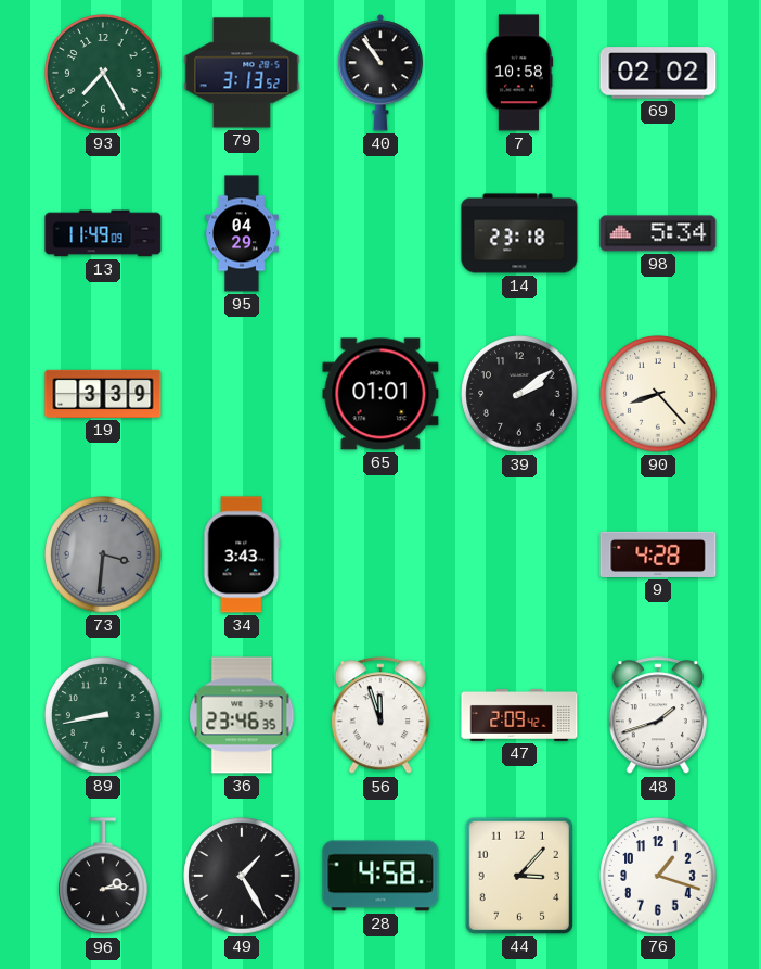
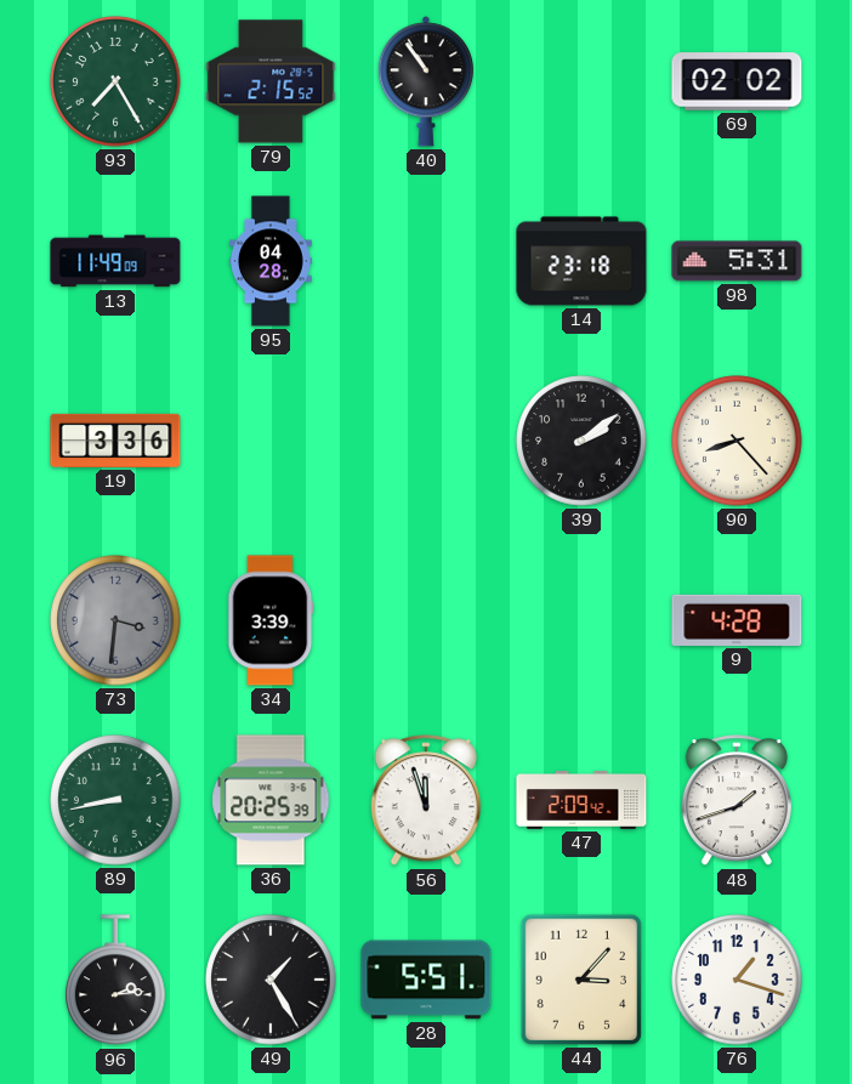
79: 3:13 -> 2:15
7: 10:58 -> none
95: 04:29 -> 04:28
98: 5:34 -> 5:31
19: 3:39 -> 3:36
65: 01:01 -> none
34: 3:43 -> 3:39
36: 23:46 -> 20:25
28: 4:58 -> 5:51
